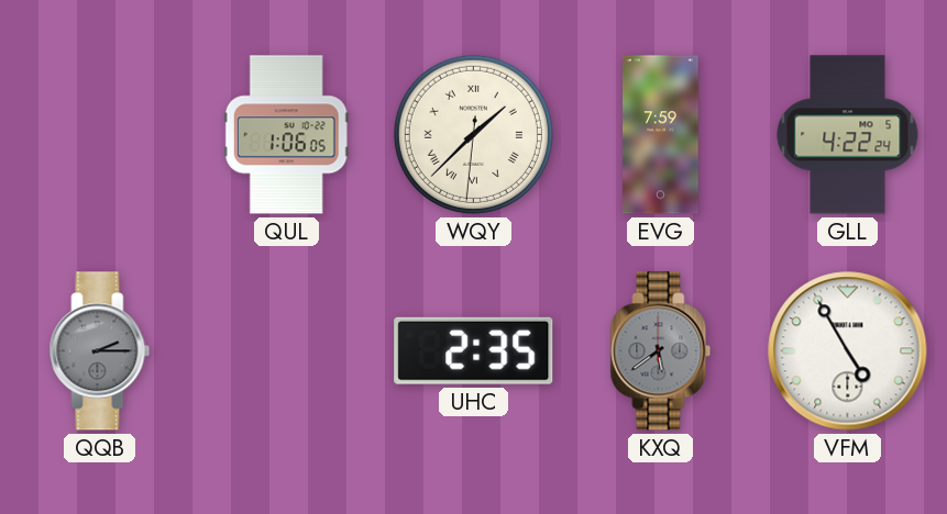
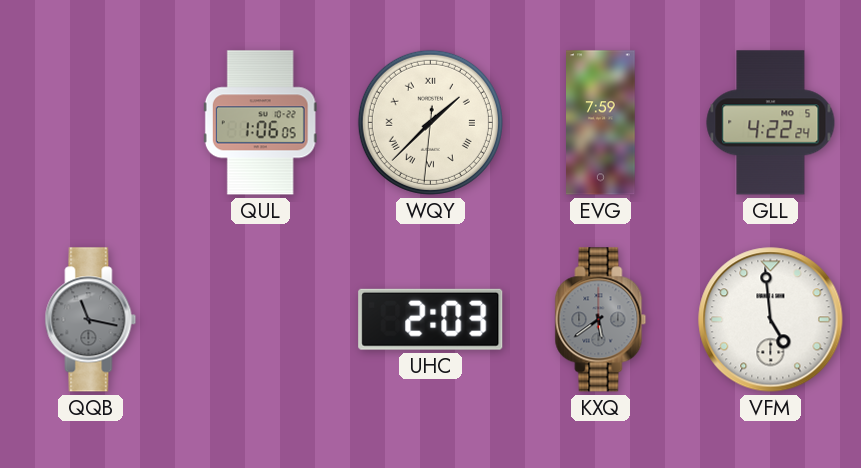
QQB: 2:15 -> 11:17
UHC: 2:35 -> 2:03
VFM: 4:55 -> 4:59
